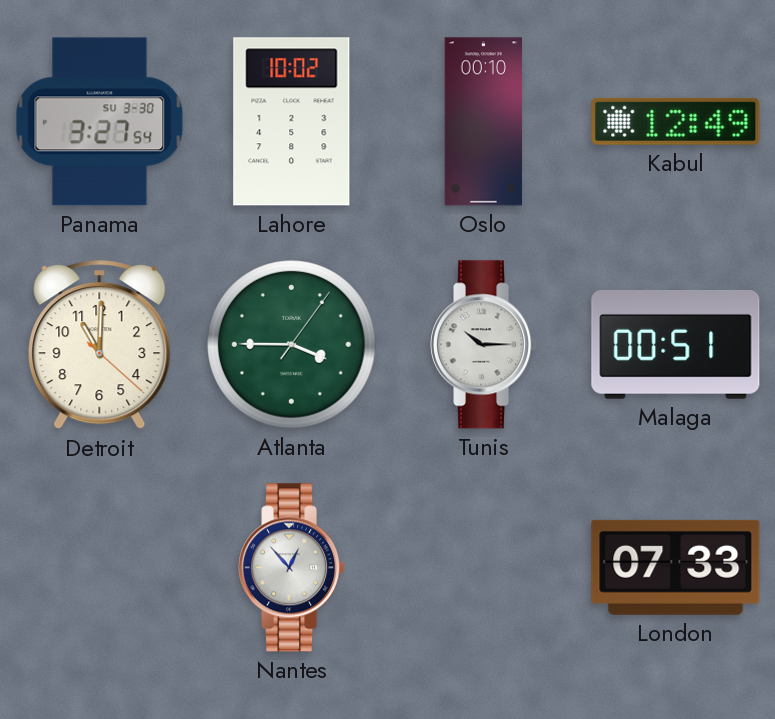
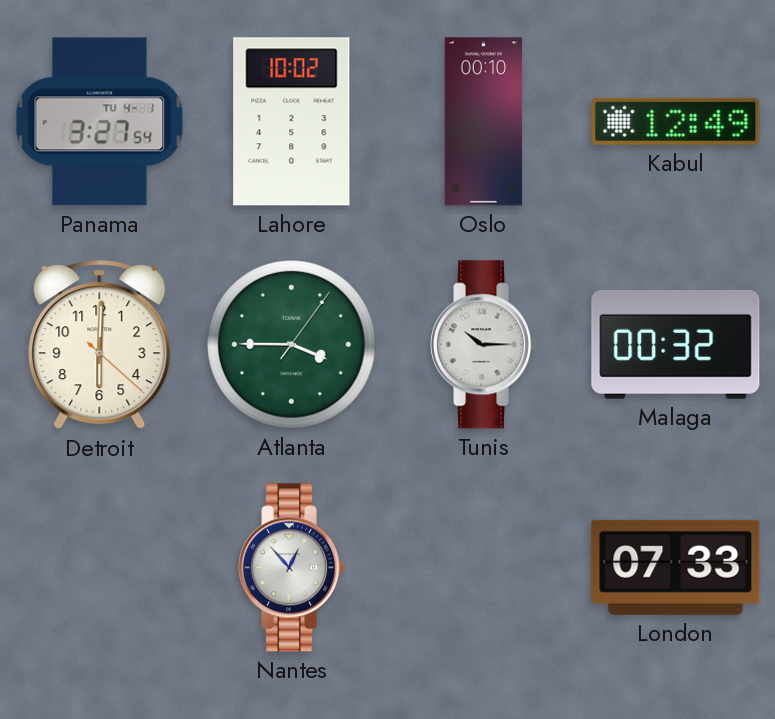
Panama date: SU 3-30 -> TU 4-1
Detroit: 11:00 -> 6:00
Malaga: 00:51 -> 00:32
